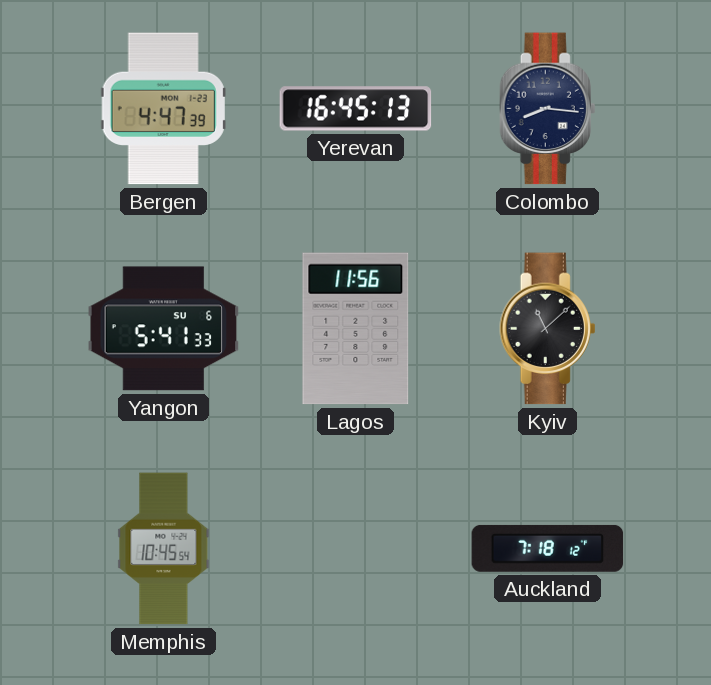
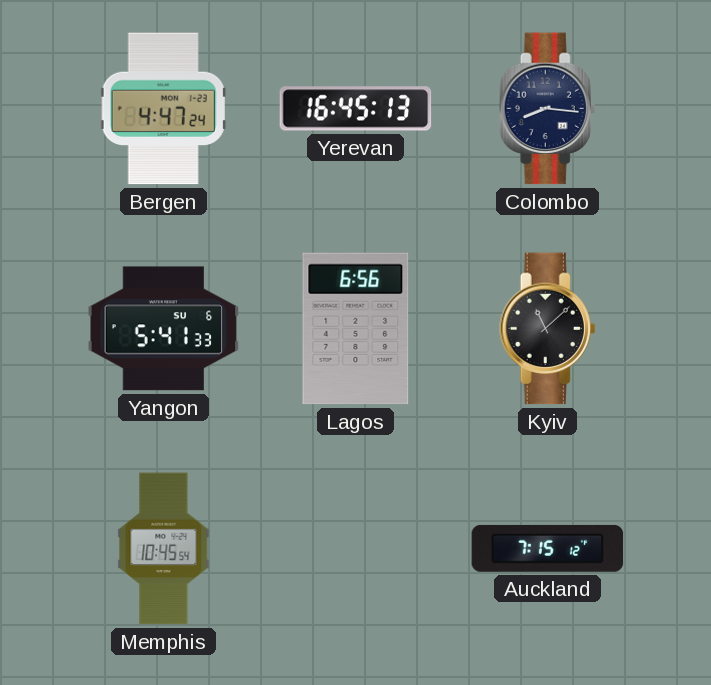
Bergen: 4:47:39 -> 4:47:24
Lagos: 11:56 -> 6:56
Auckland: 7:18 -> 7:15
